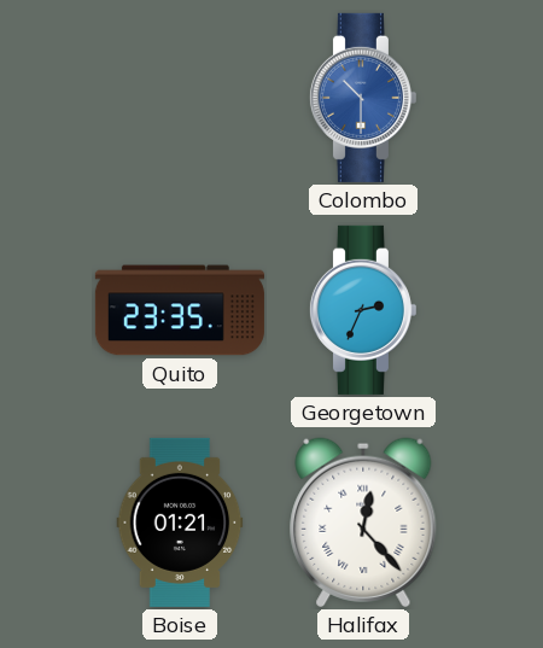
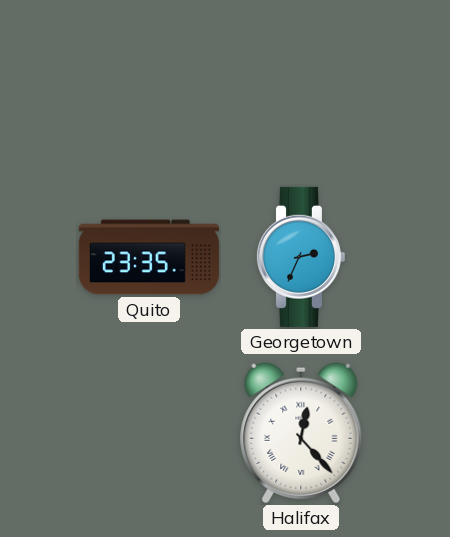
Colombo: 10:30 -> none
Boise: 01:21 -> none
